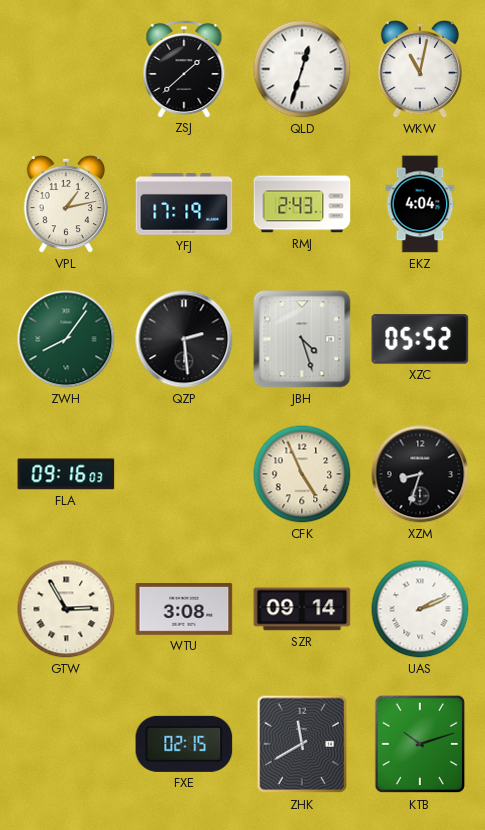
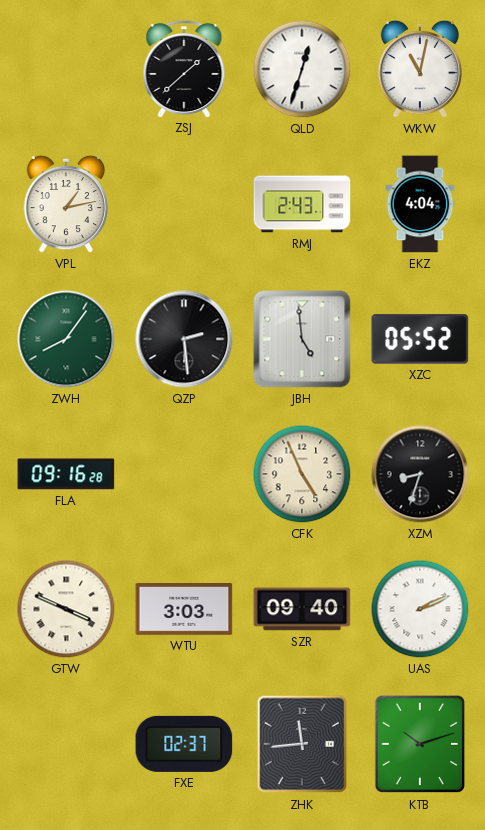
YFJ: 17:19 -> none
JBH: 4:27 -> 4:59
FLA: 09:16:03 -> 09:16:28
GTW: 2:55 -> 3:49
WTU: 3:08 -> 3:03
SZR: 09:14 -> 09:40
FXE: 02:15 -> 02:37
ZHK: 11:40 -> 11:44
